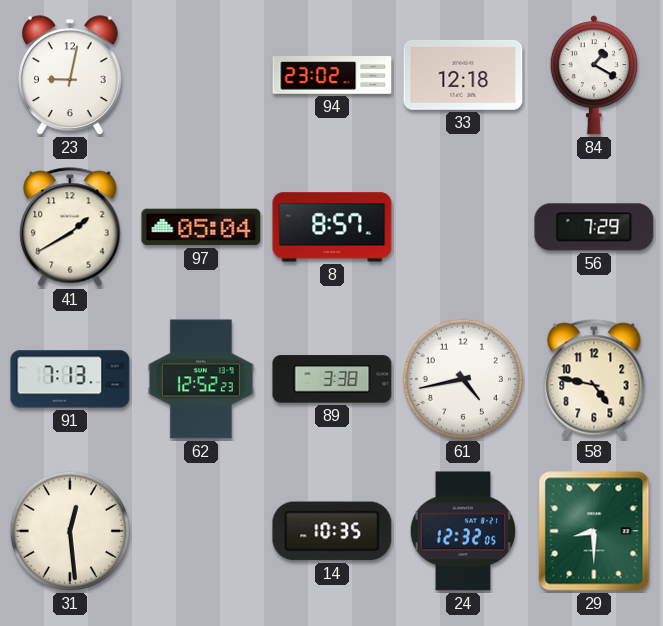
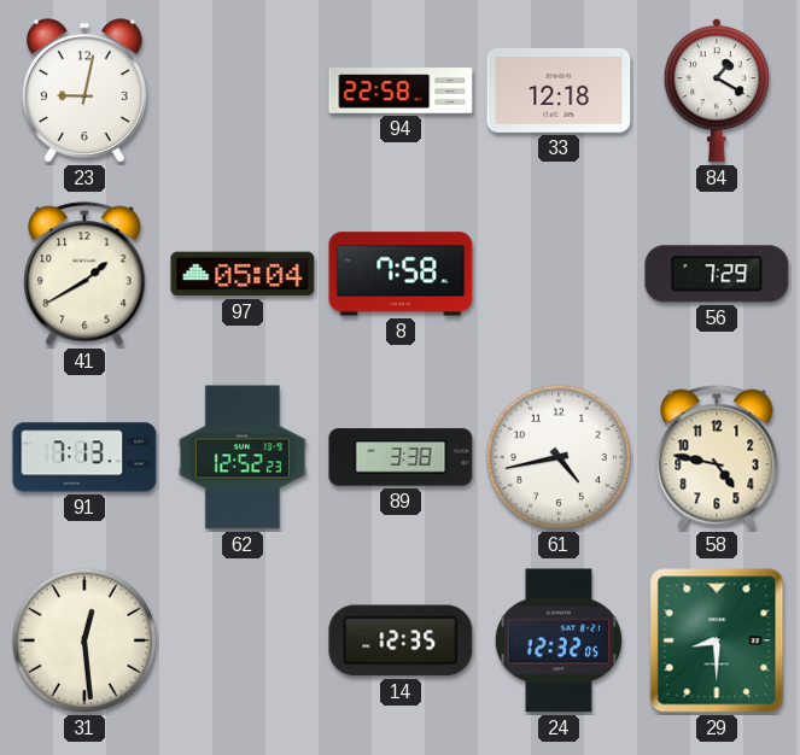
94: 23:02 -> 22:58
8: 8:57 -> 7:58
14: 10:35 -> 12:35
